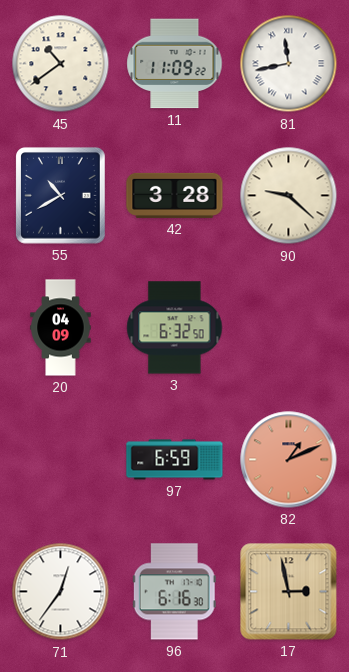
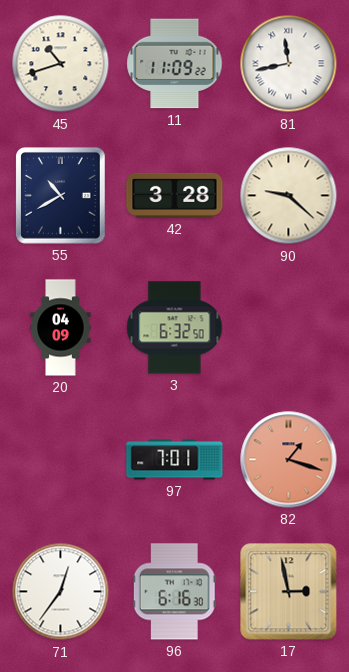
45: 10:39 -> 10:42
97: 6:59 -> 7:01
82: 1:11 -> 1:18
